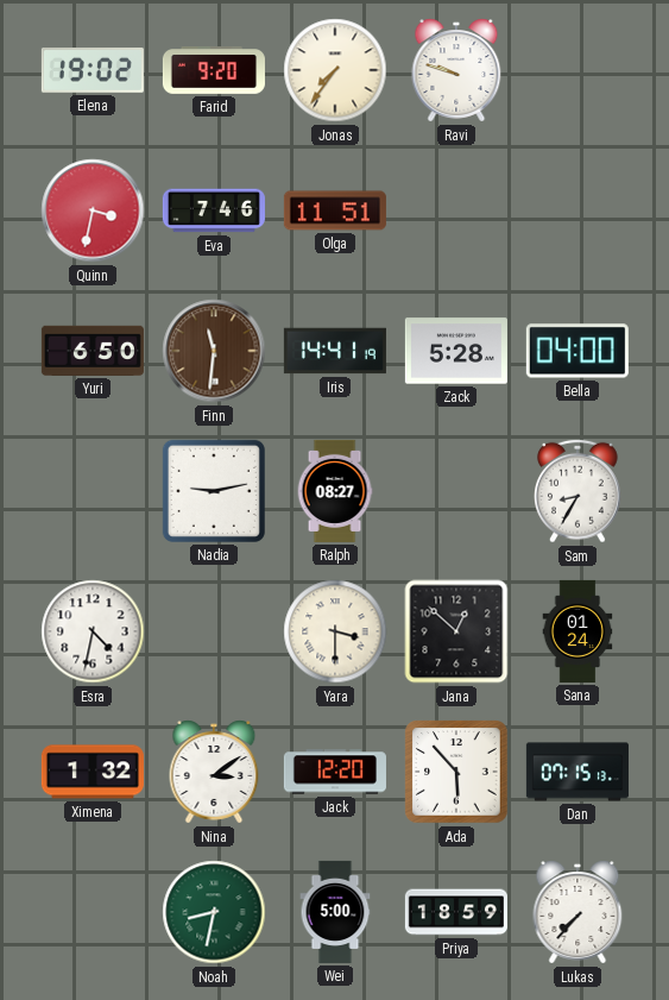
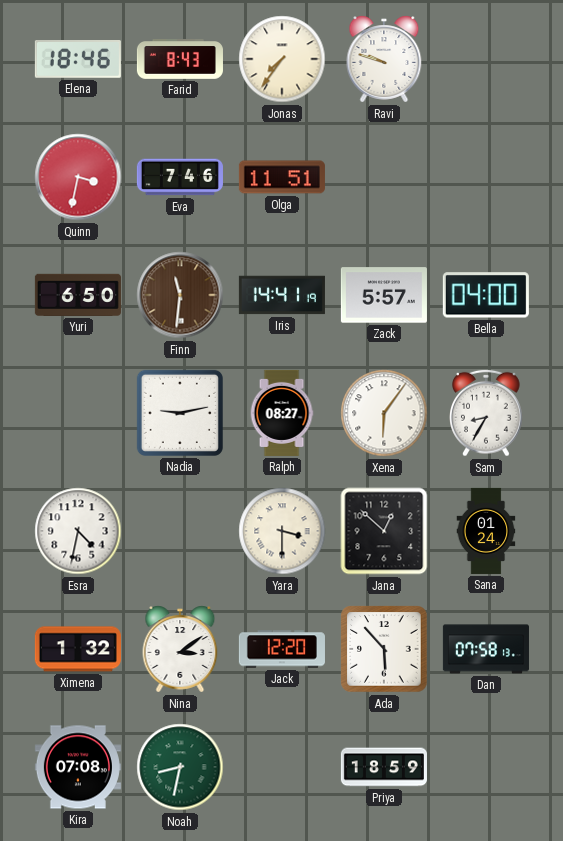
Elena: 19:02 -> 18:46
Farid: 9:20 -> 8:43
Zack: 5:28 -> 5:57
Xena: none -> 6:06
Dan: 07:15 -> 07:58
Kira: none -> 07:08
Wei: 5:00 -> none
Lukas: 7:37 -> none
